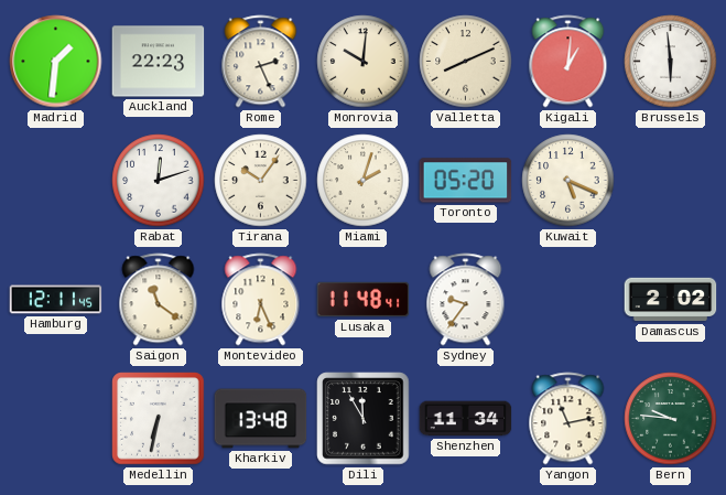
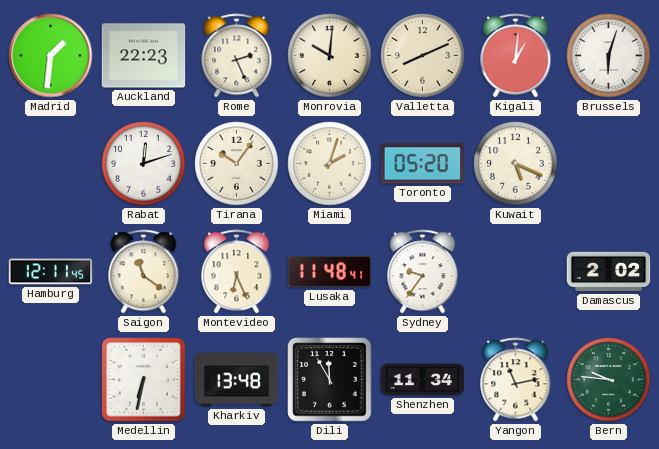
Brussels: 5:59 -> 6:03
